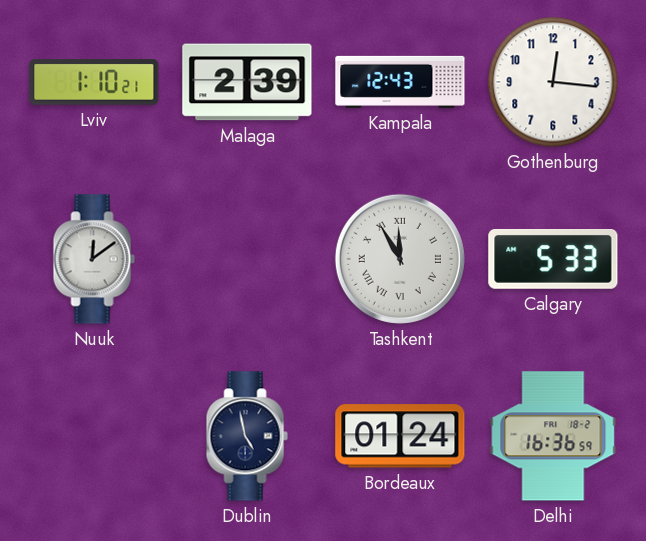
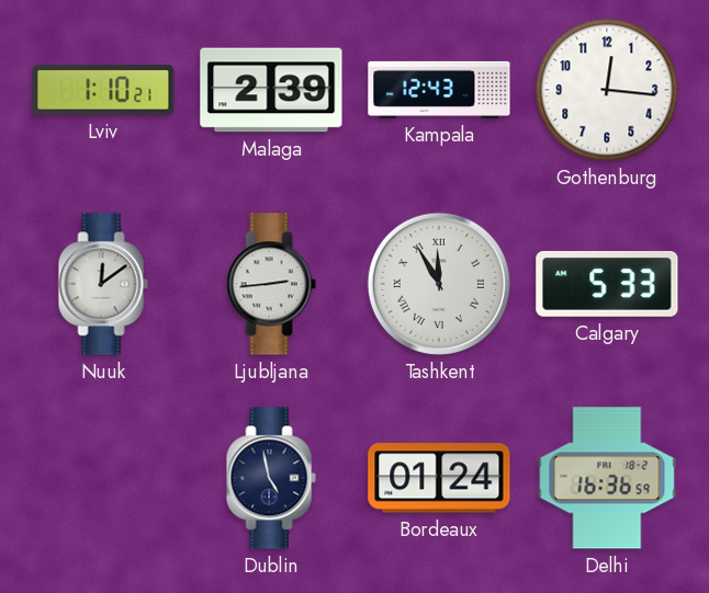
Ljubljana: none -> 2:44
